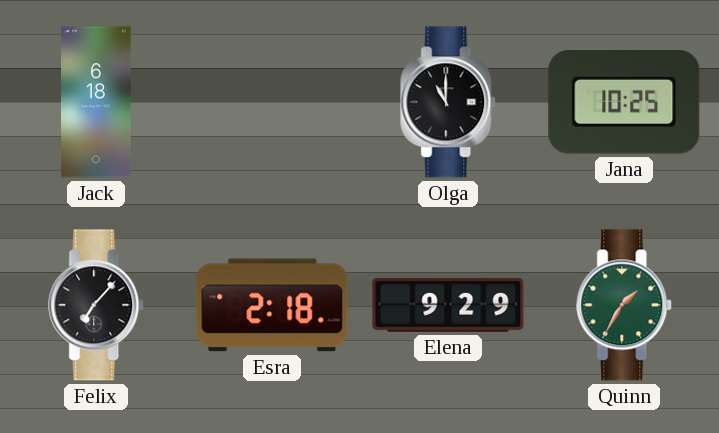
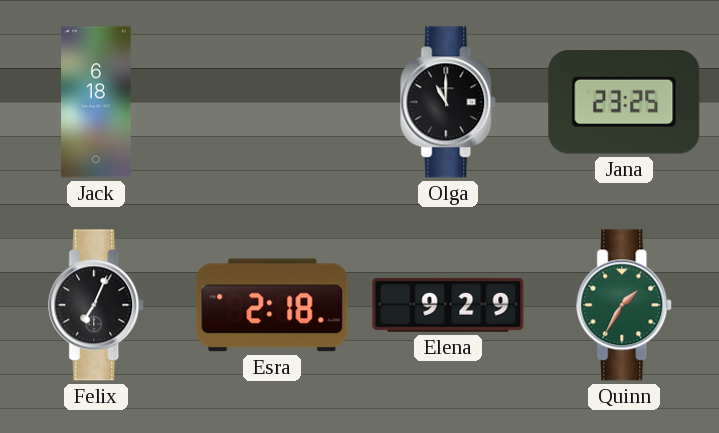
Jana: 10:25 -> 23:25
Felix: 7:07 -> 7:04
